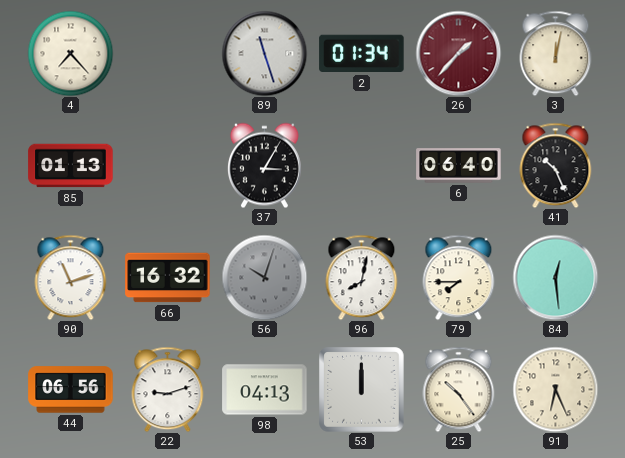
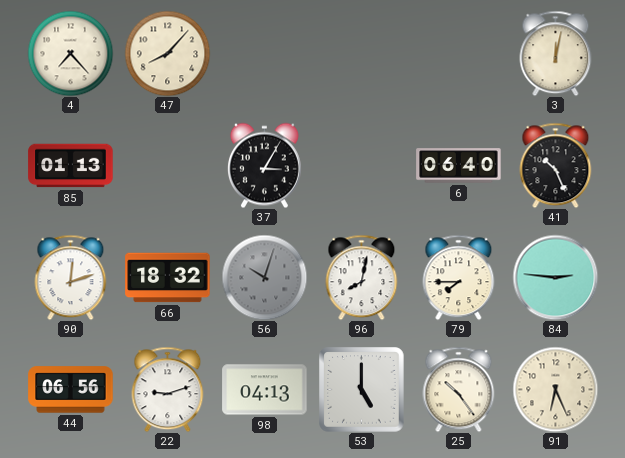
47: none -> 8:07
89: 11:27 -> none
2: 01:34 -> none
26: 1:37 -> none
90: 11:12 -> 12:12
66: 16:32 -> 18:32
84: 12:29 -> 2:46
53: 12:00 -> 5:00
